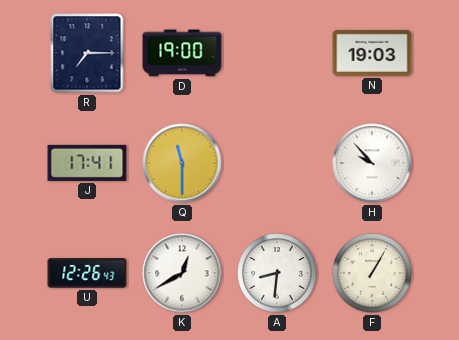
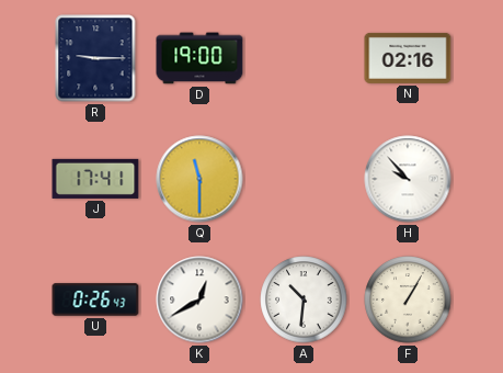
R: 7:15 -> 9:15
N: 19:03 -> 02:16
U: 12:26 -> 0:26
A: 8:31 -> 10:31
